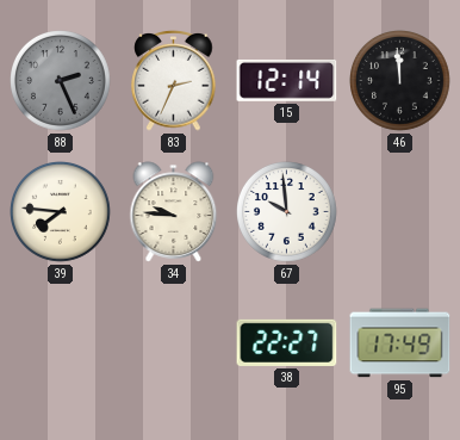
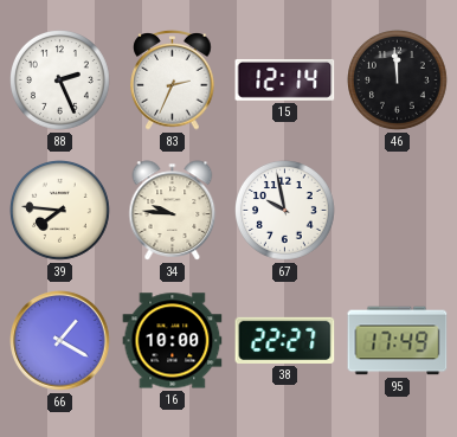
88 dial: grey -> white
67: 9:59 -> 9:58
66: none -> 1:20
16: none -> 10:00
